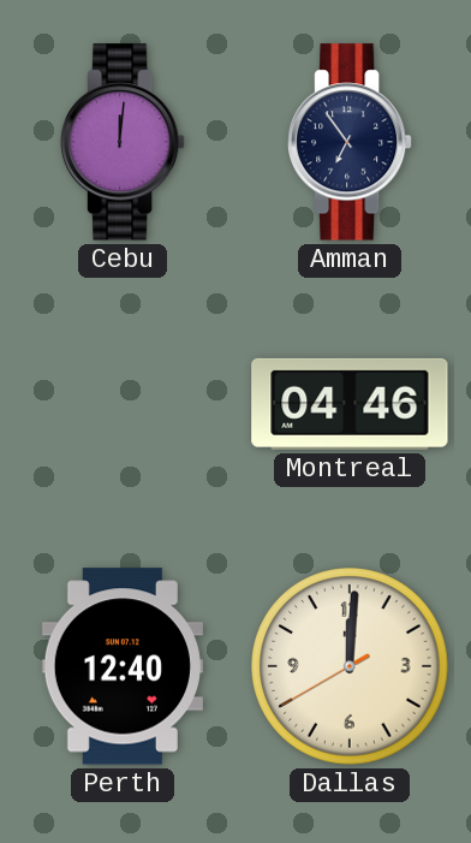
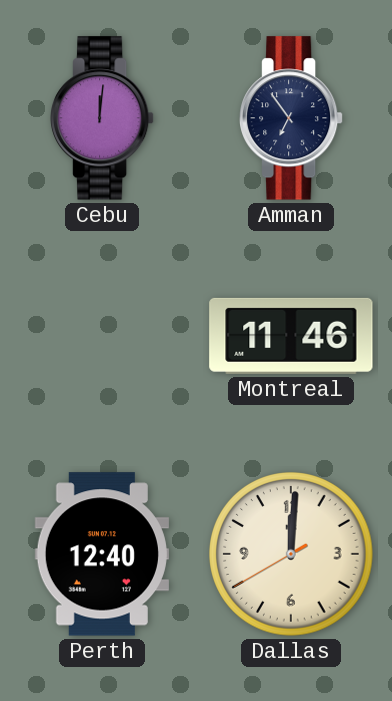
Montreal: 04:46 -> 11:46
